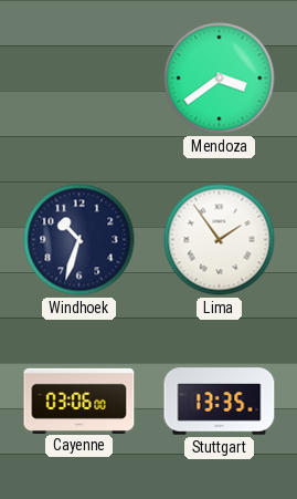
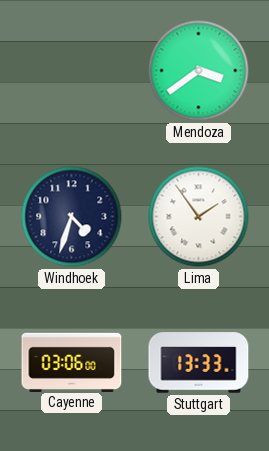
Windhoek: 10:33 -> 4:33
Stuttgart: 13:35 -> 13:33
